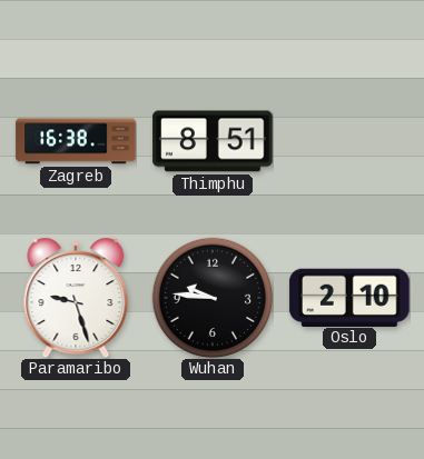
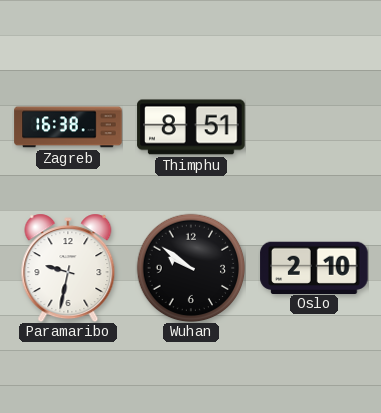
Paramaribo: 9:27 -> 9:32
Wuhan: 9:46 -> 9:51
